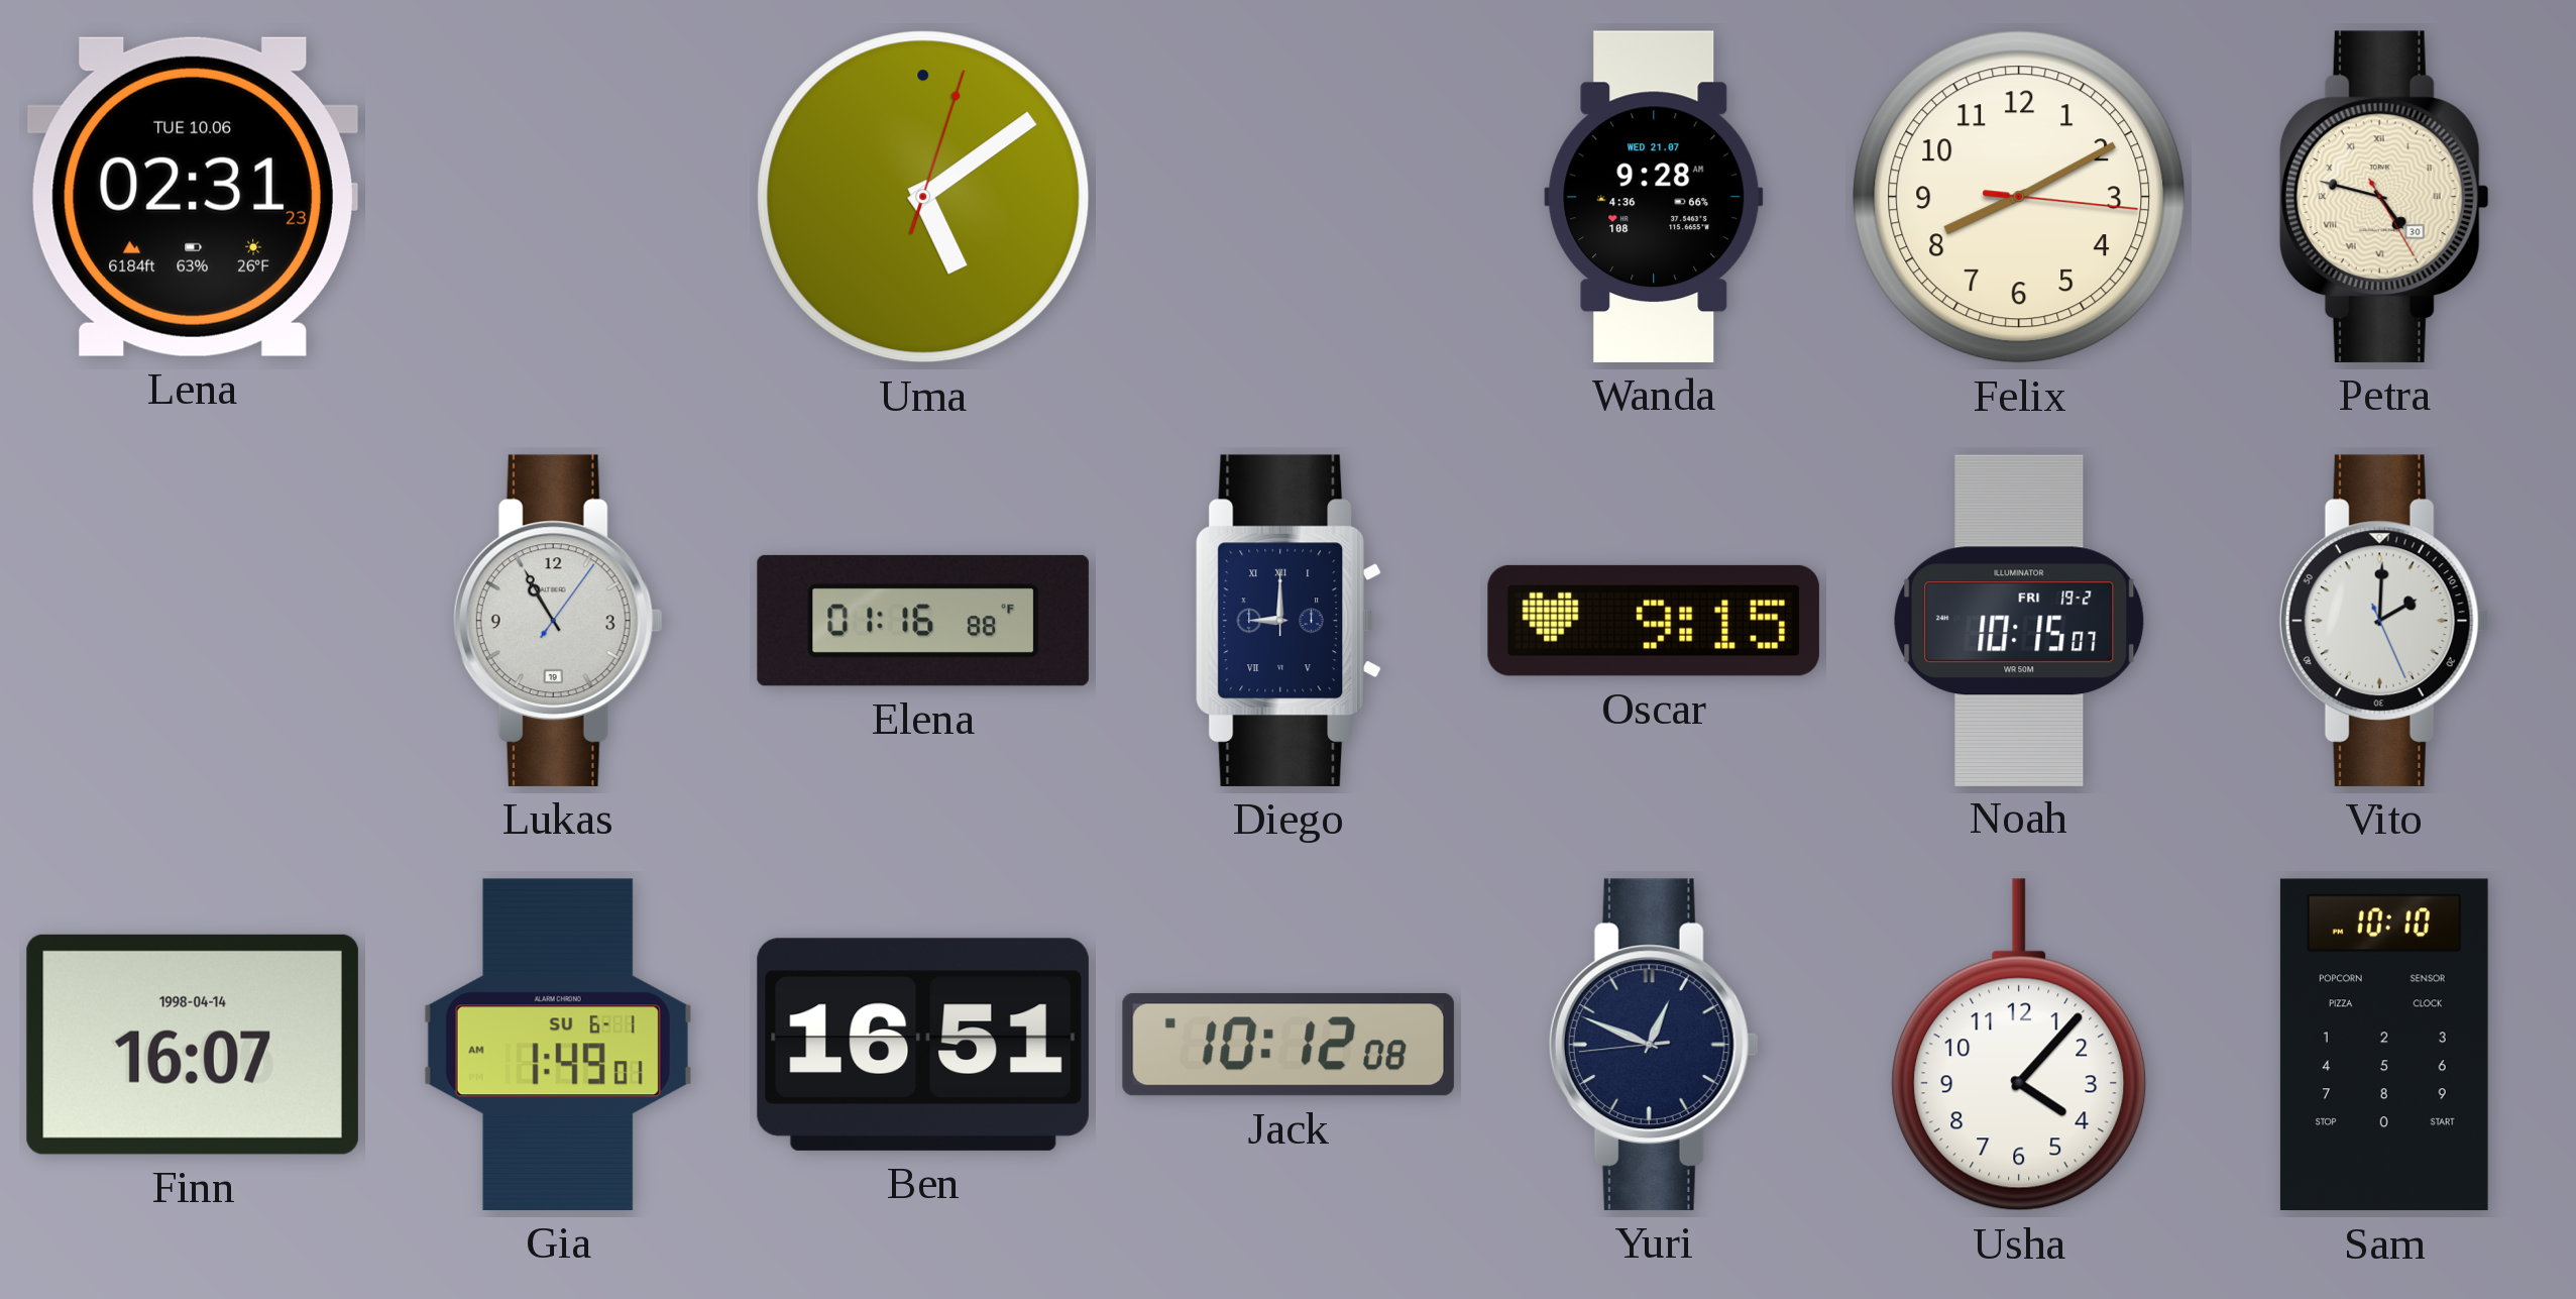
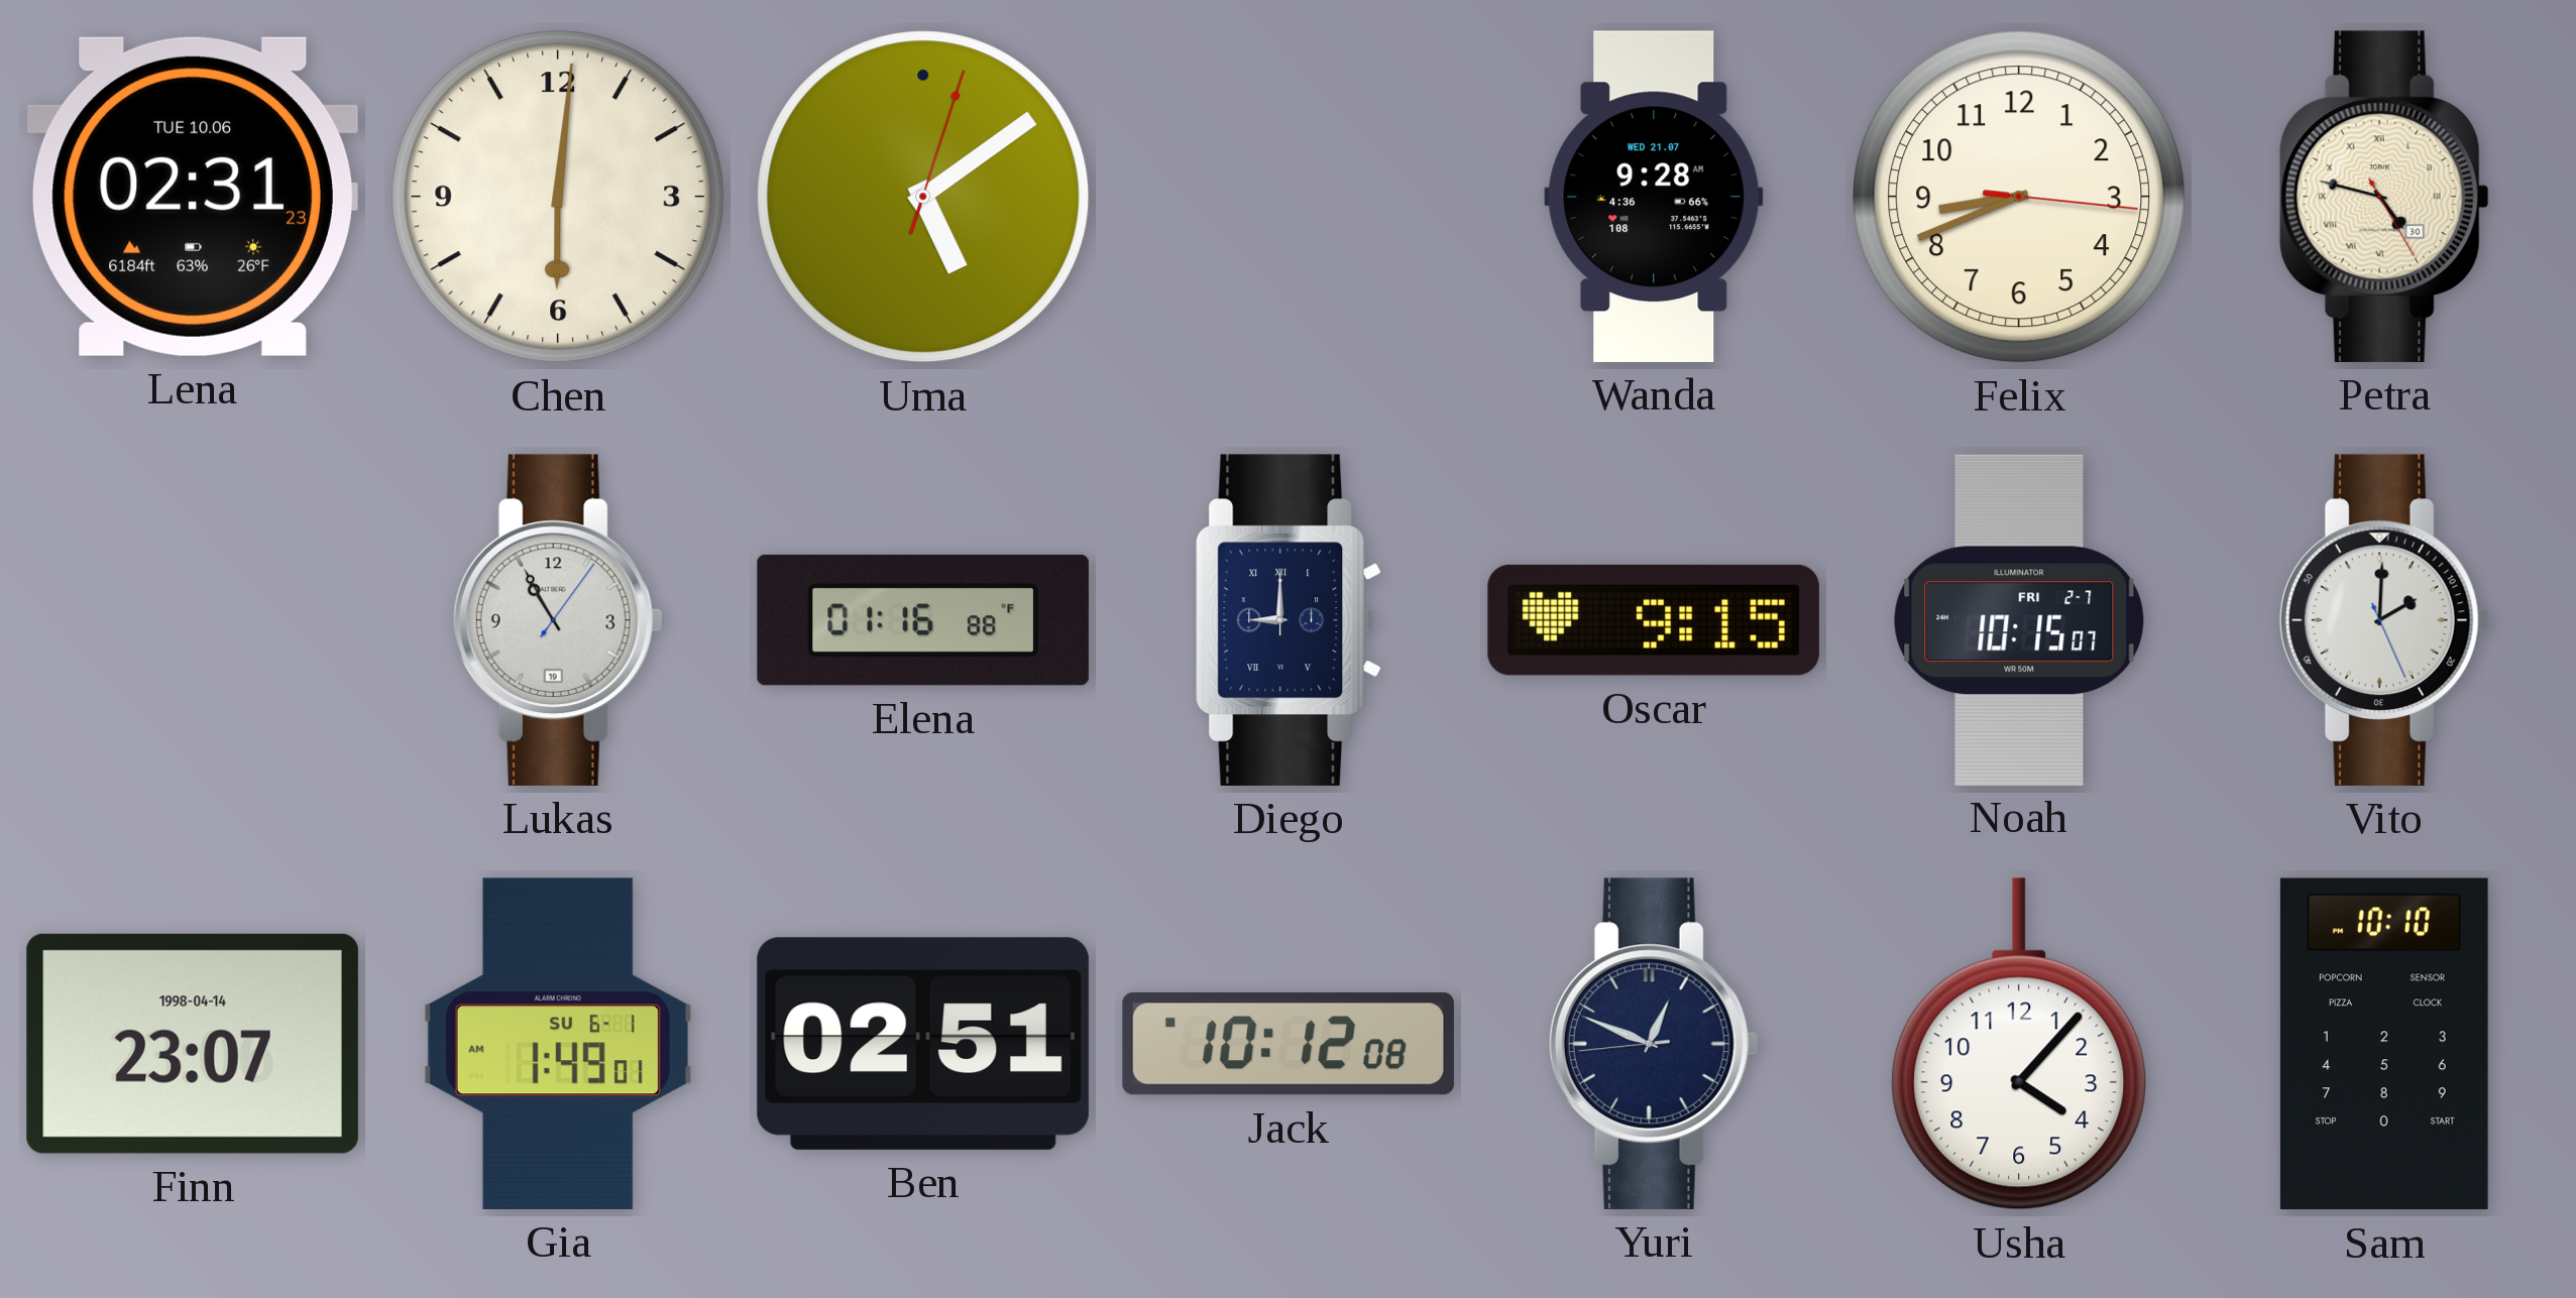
Chen: none -> 6:01
Felix: 8:10 -> 8:41
Noah date: FRI 19-2 -> FRI 2-7
Finn: 16:07 -> 23:07
Ben: 16:51 -> 02:51
